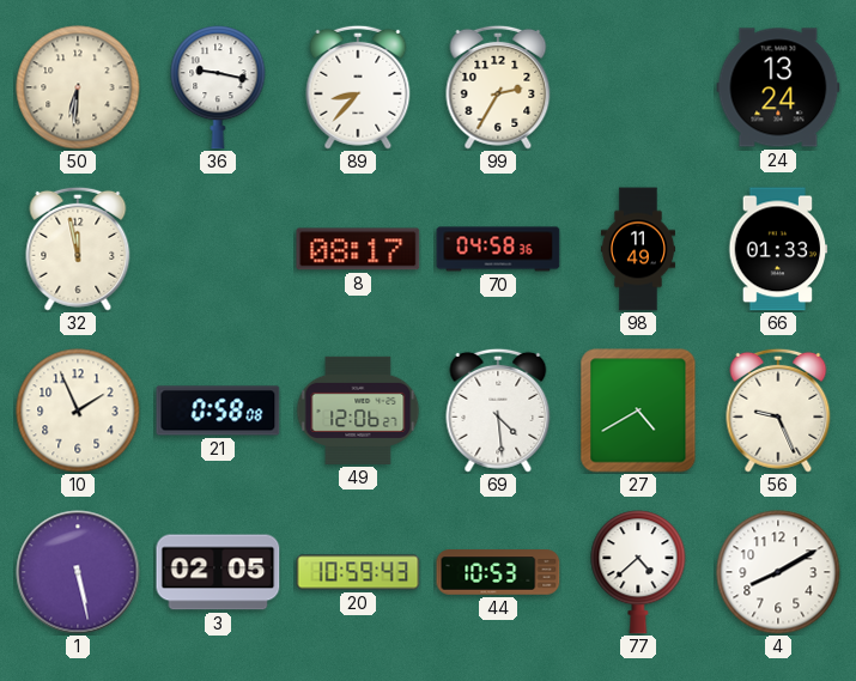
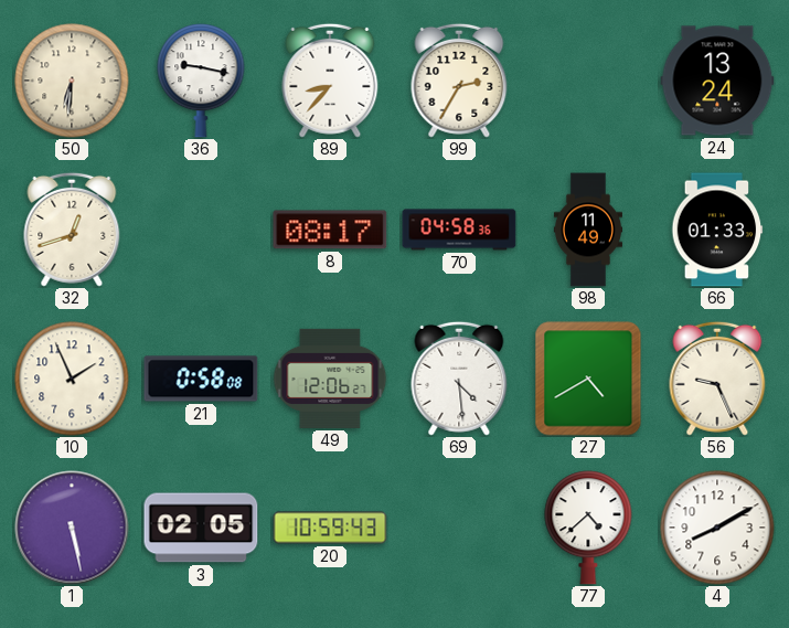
32: 11:58 -> 12:42
44: 10:53 -> none
